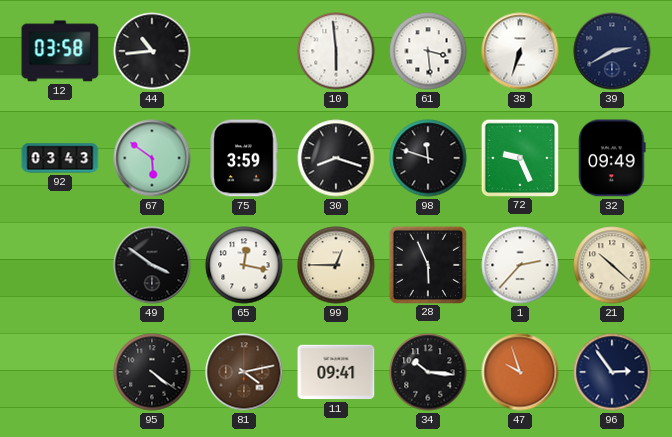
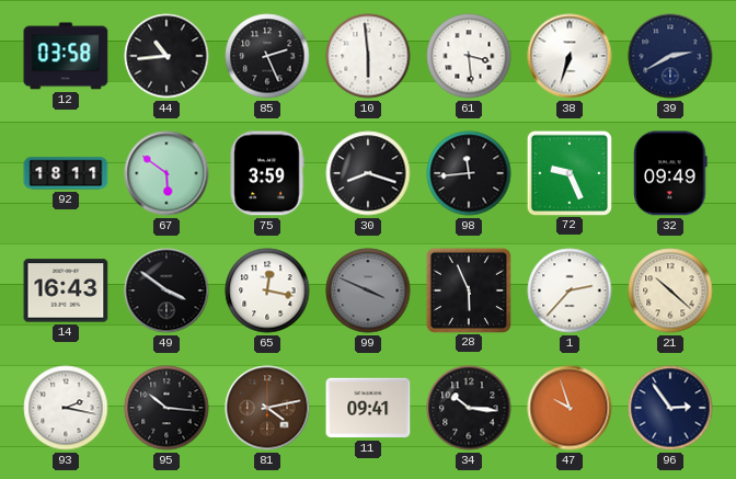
85: none -> 2:26
92: 03:43 -> 18:11
98: 11:48 -> 11:44
14: none -> 16:43
99: 12:45 -> 3:49
99 dial: cream -> grey
93: none -> 2:17
95: 4:21 -> 10:16
